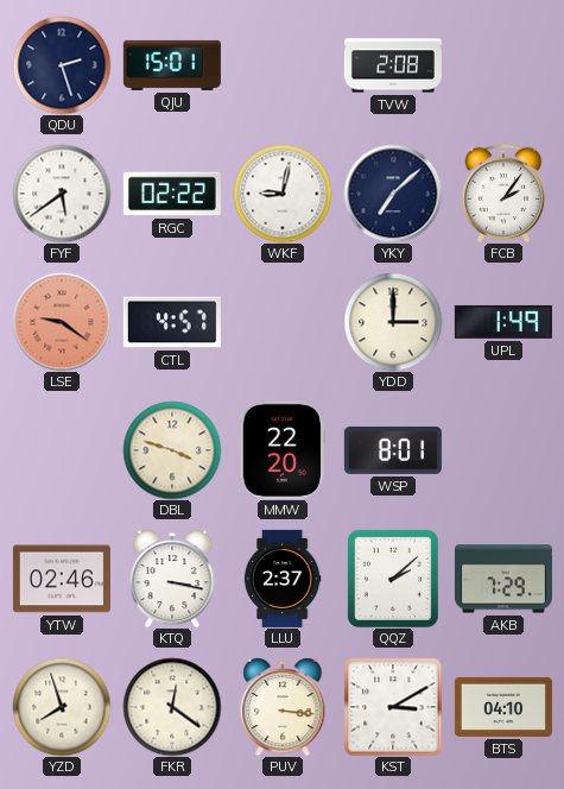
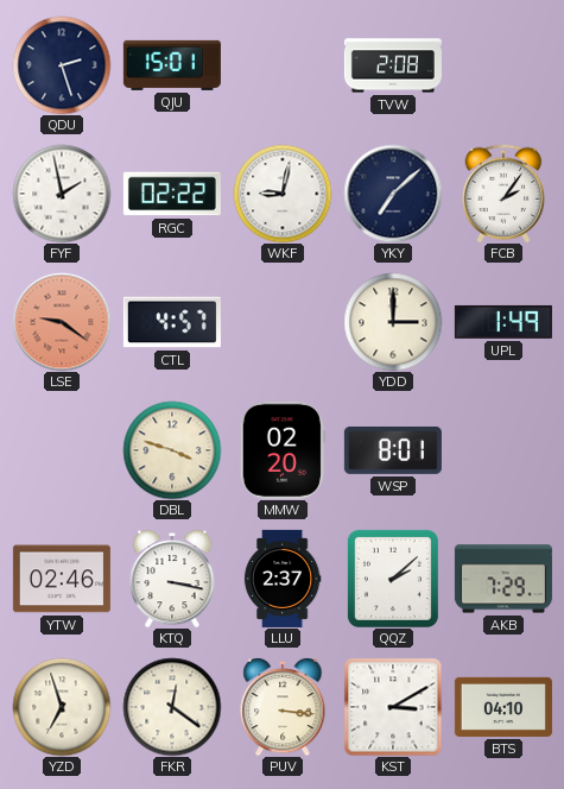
FYF: 5:39 -> 1:58
MMW: 22:20 -> 02:20
YZD: 7:57 -> 6:57
